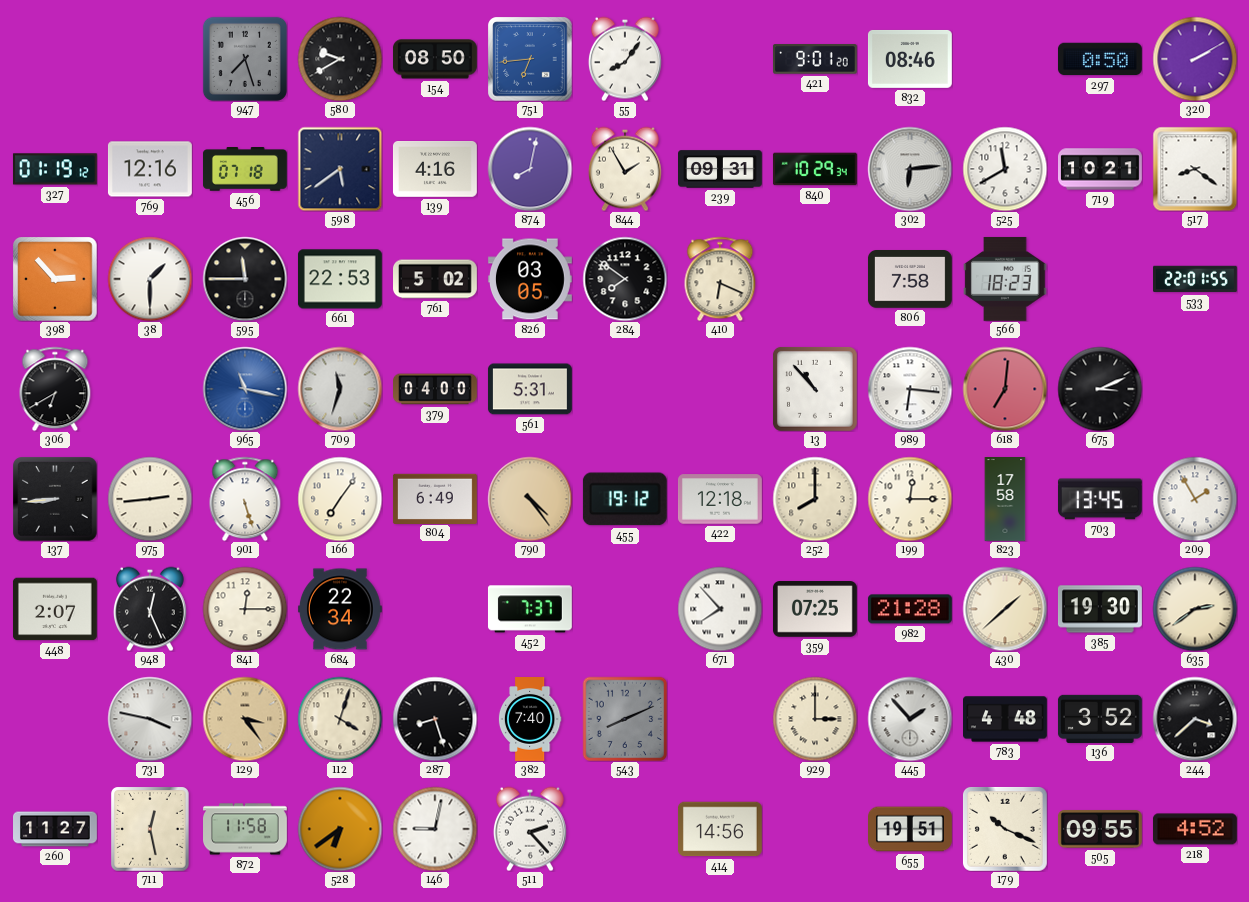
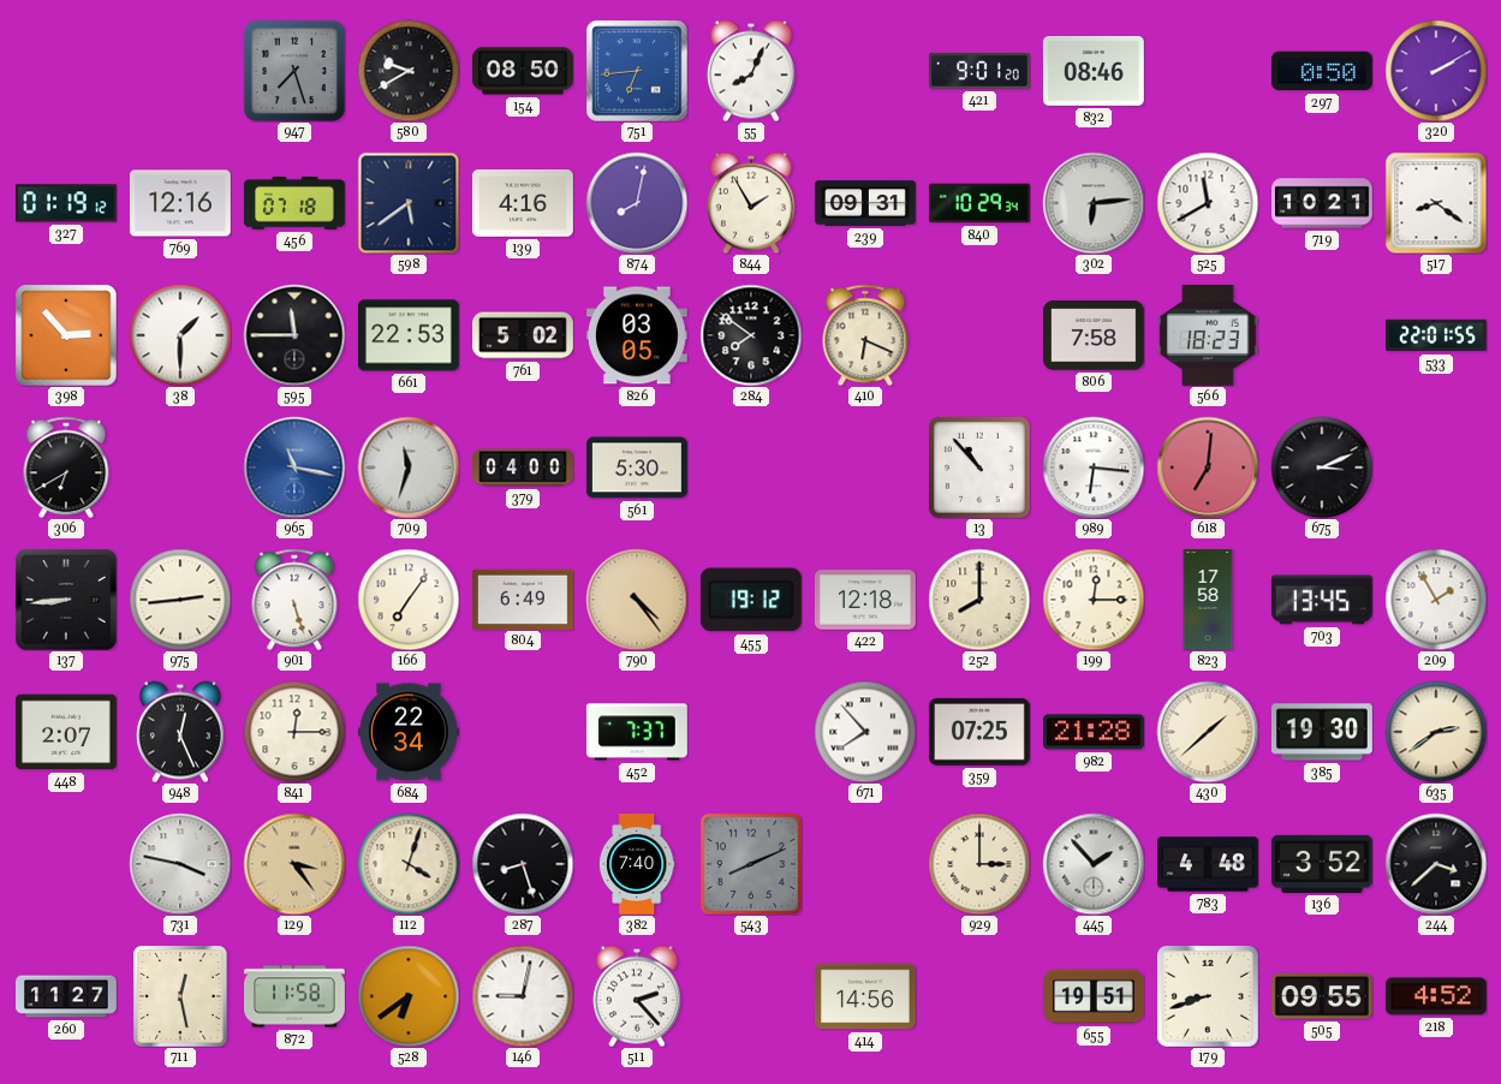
55: 8:06 -> 8:04
561: 5:31 -> 5:30
179: 10:19 -> 8:42
